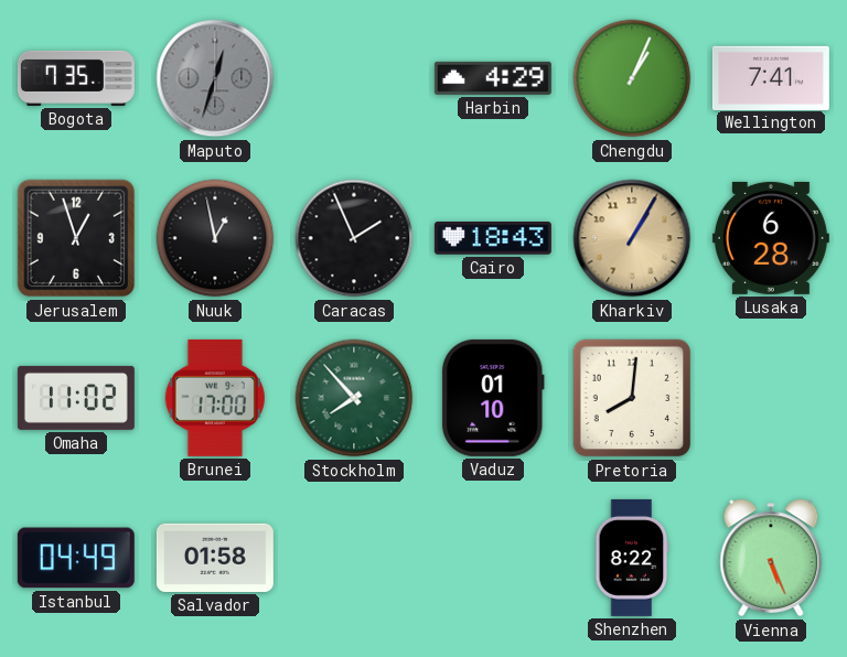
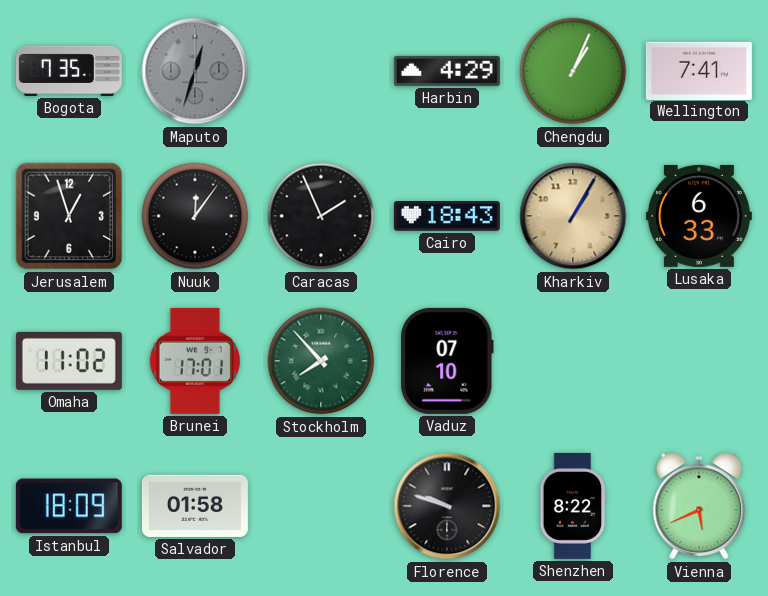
Nuuk: 12:58 -> 12:06
Lusaka: 6:28 -> 6:33
Brunei: 17:00 -> 17:01
Vaduz: 01:10 -> 07:10
Pretoria: 8:01 -> none
Istanbul: 04:49 -> 18:09
Florence: none -> 9:48
Vienna: 5:26 -> 5:41
